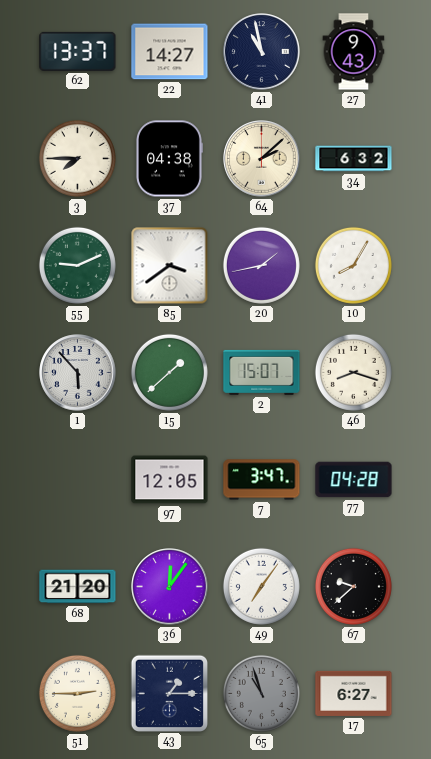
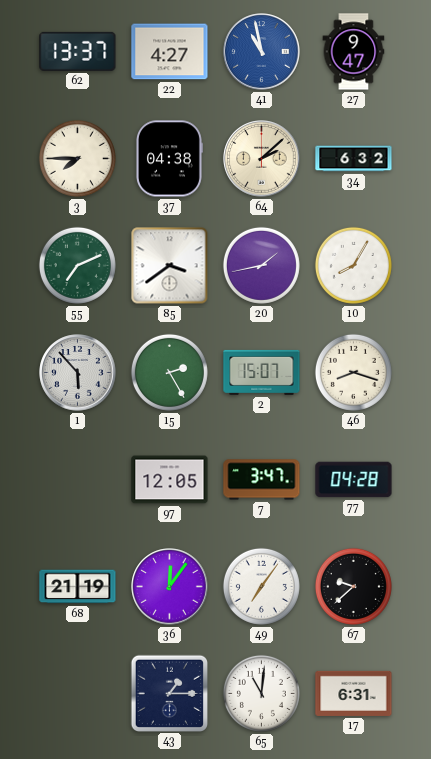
22: 14:27 -> 4:27
41 dial: navy -> blue
27: 9:43 -> 9:47
55: 9:11 -> 7:11
15: 1:38 -> 2:25
68: 21:20 -> 21:19
51: 2:45 -> none
65: 10:57 -> 11:01
65 dial: grey -> white
17: 6:27 -> 6:31
